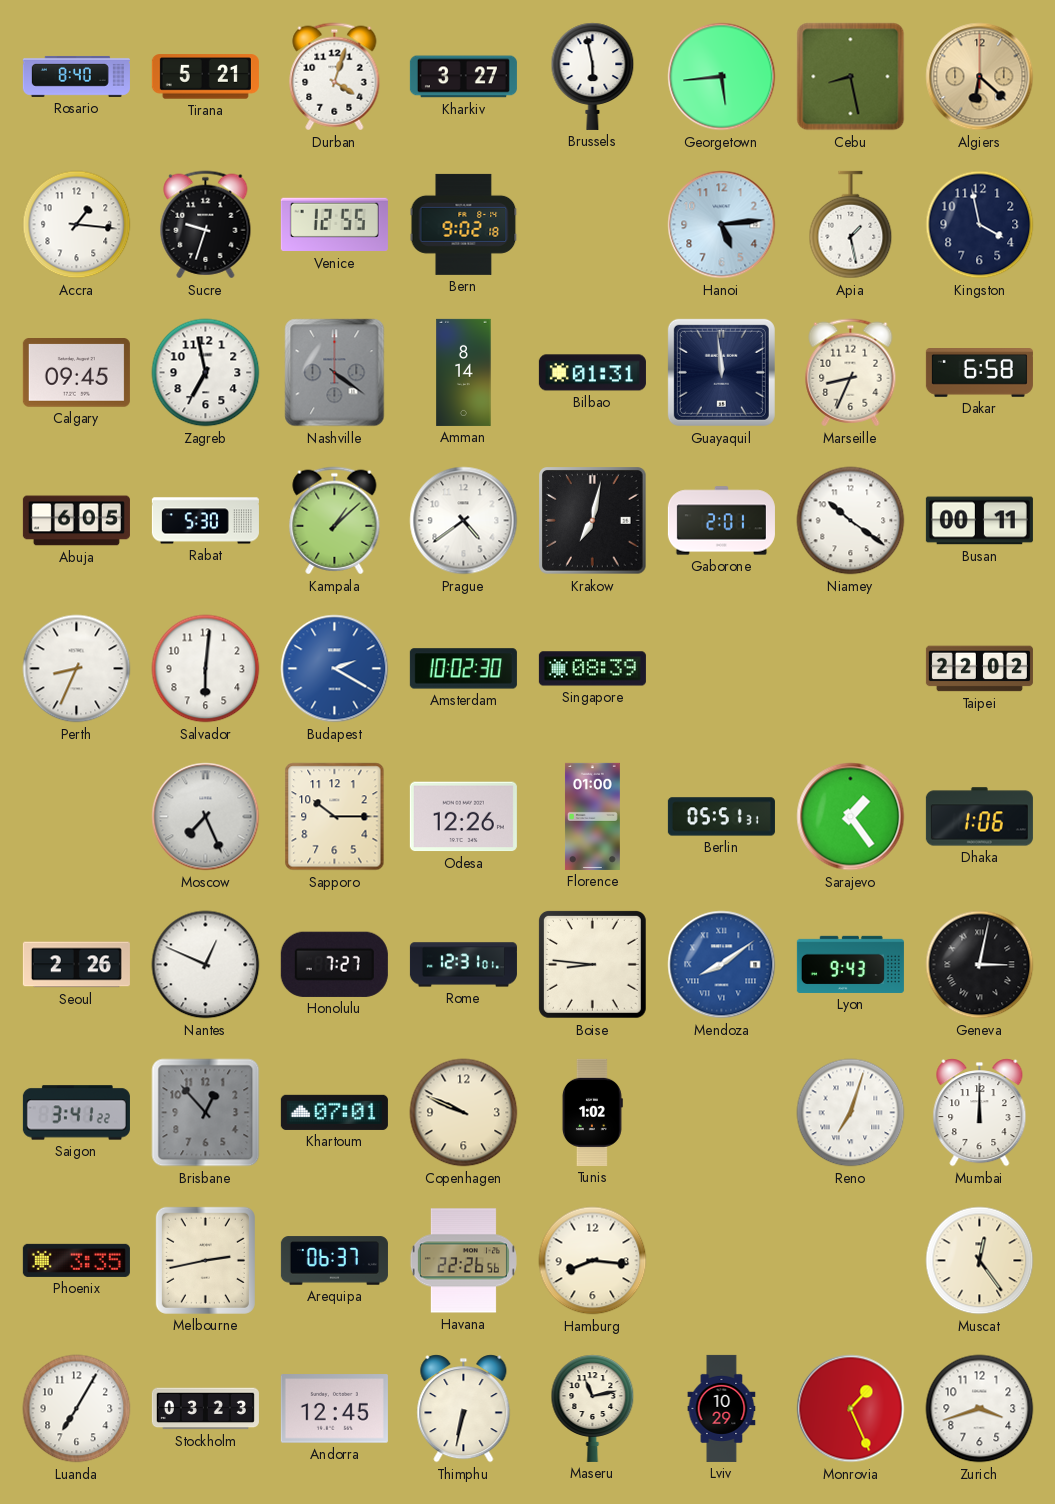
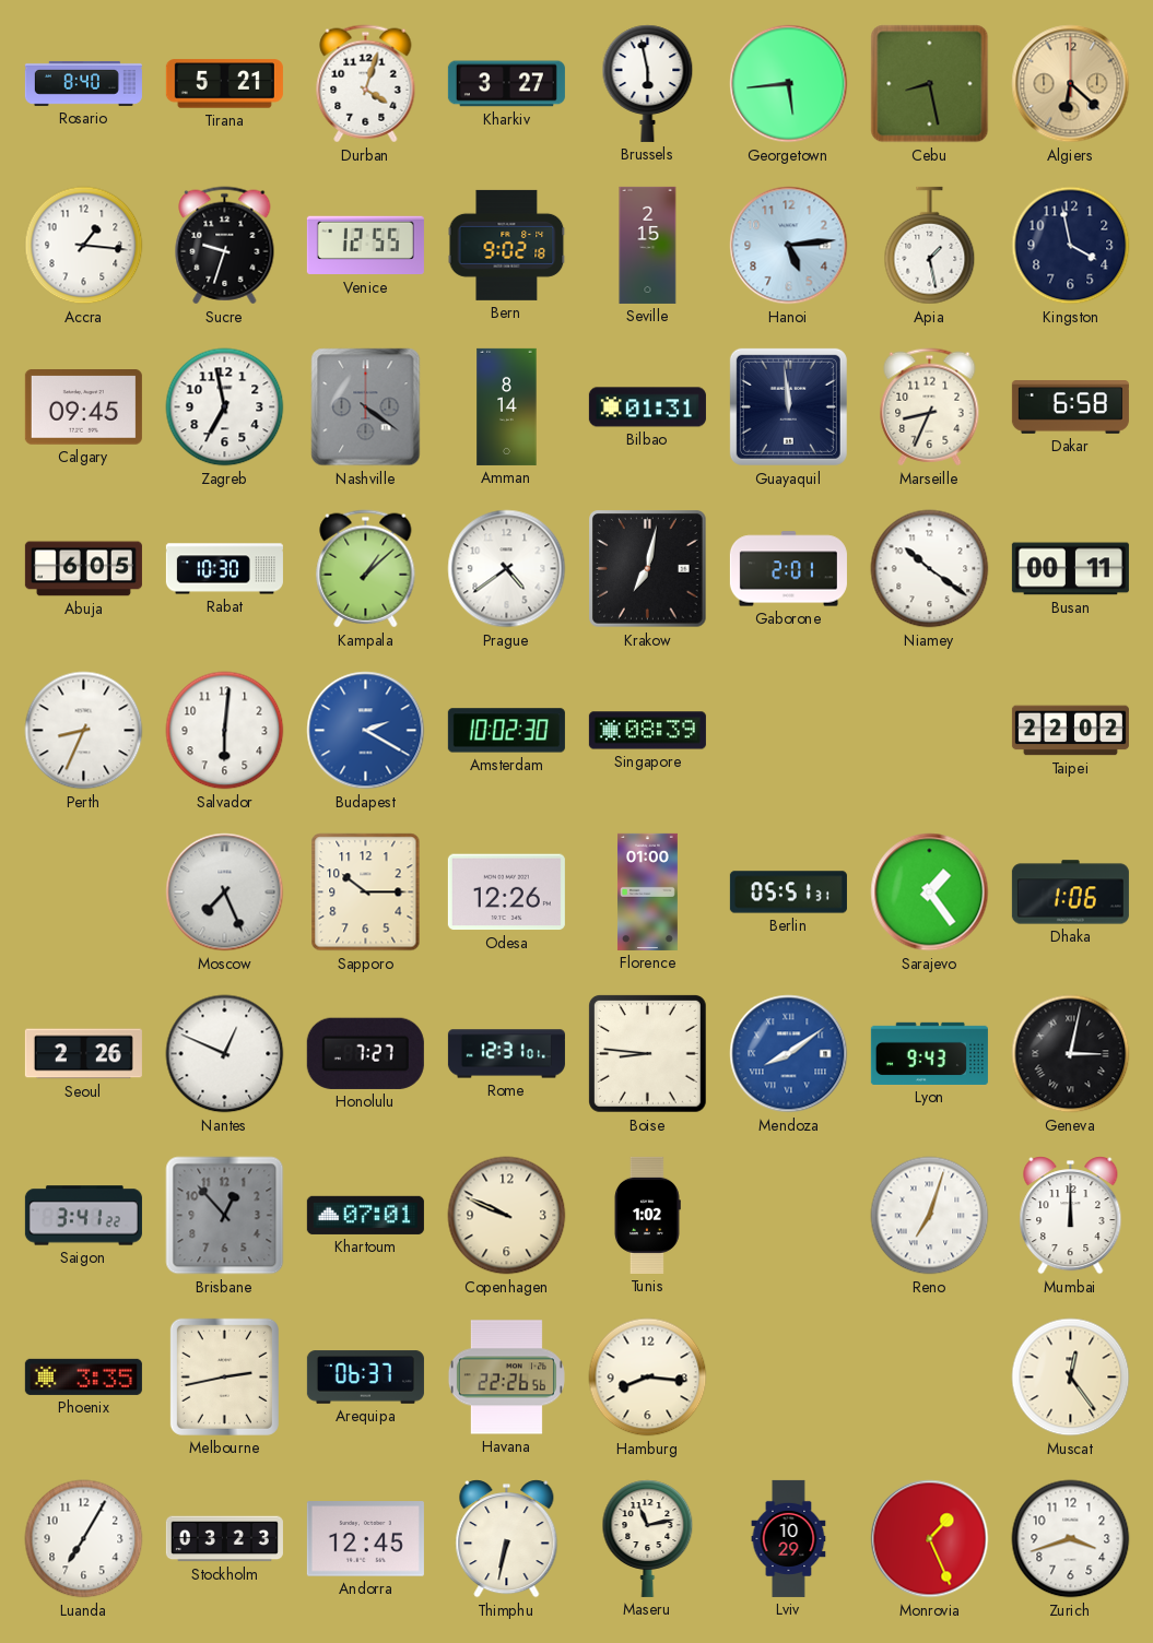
Seville: none -> 2:15
Rabat: 5:30 -> 10:30
